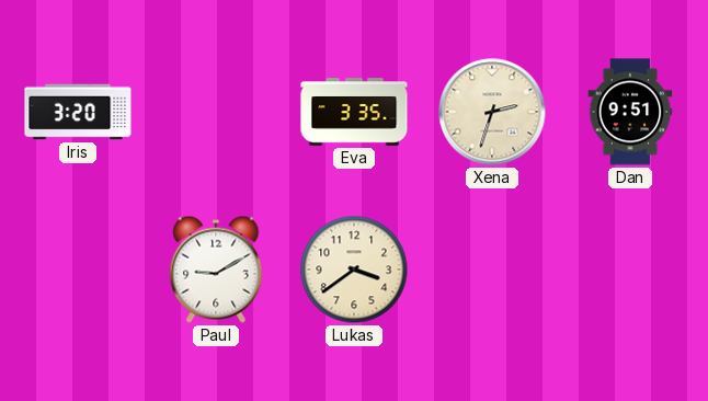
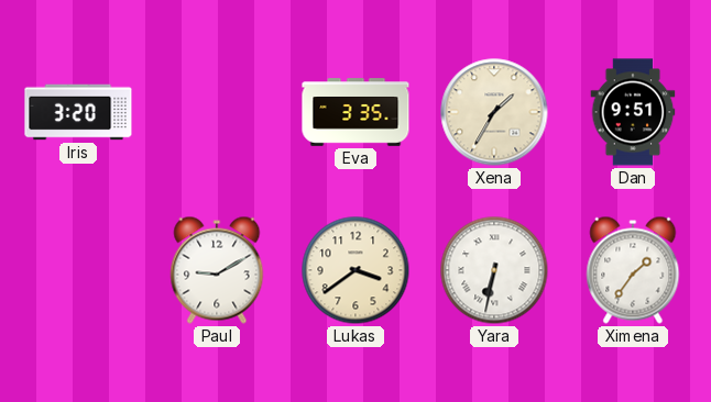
Xena: 2:33 -> 1:35
Yara: none -> 6:32
Ximena: none -> 1:36
